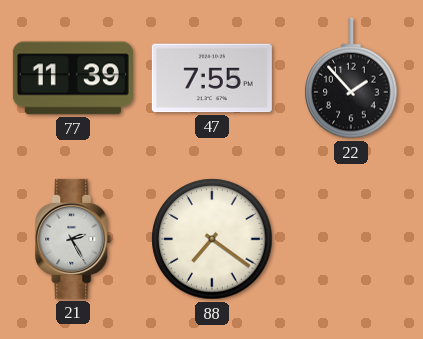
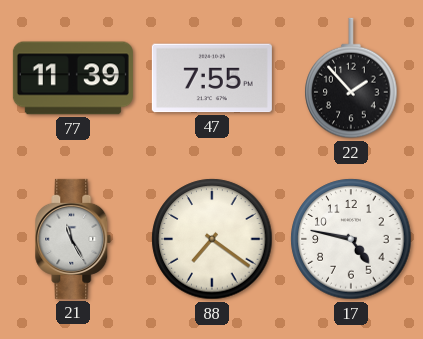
21: 2:25 -> 11:25
17: none -> 4:47
